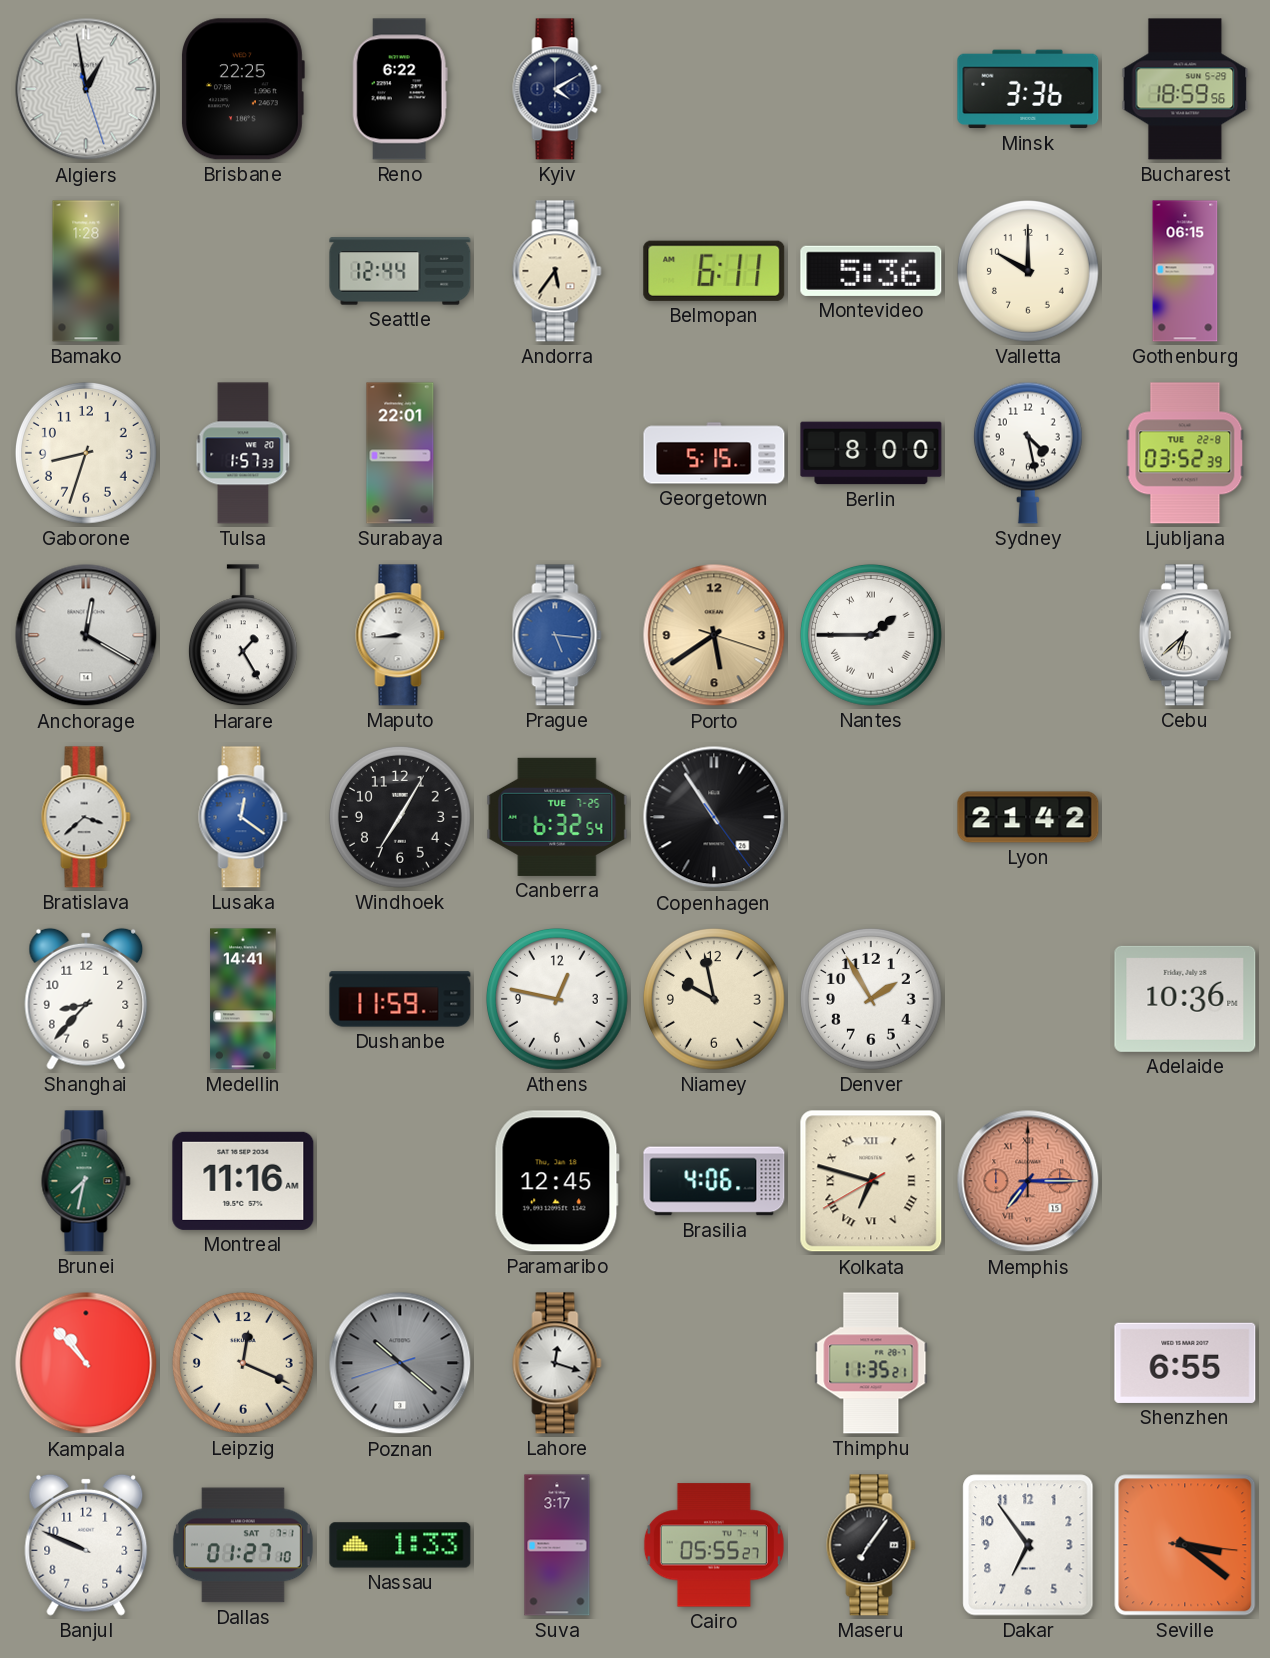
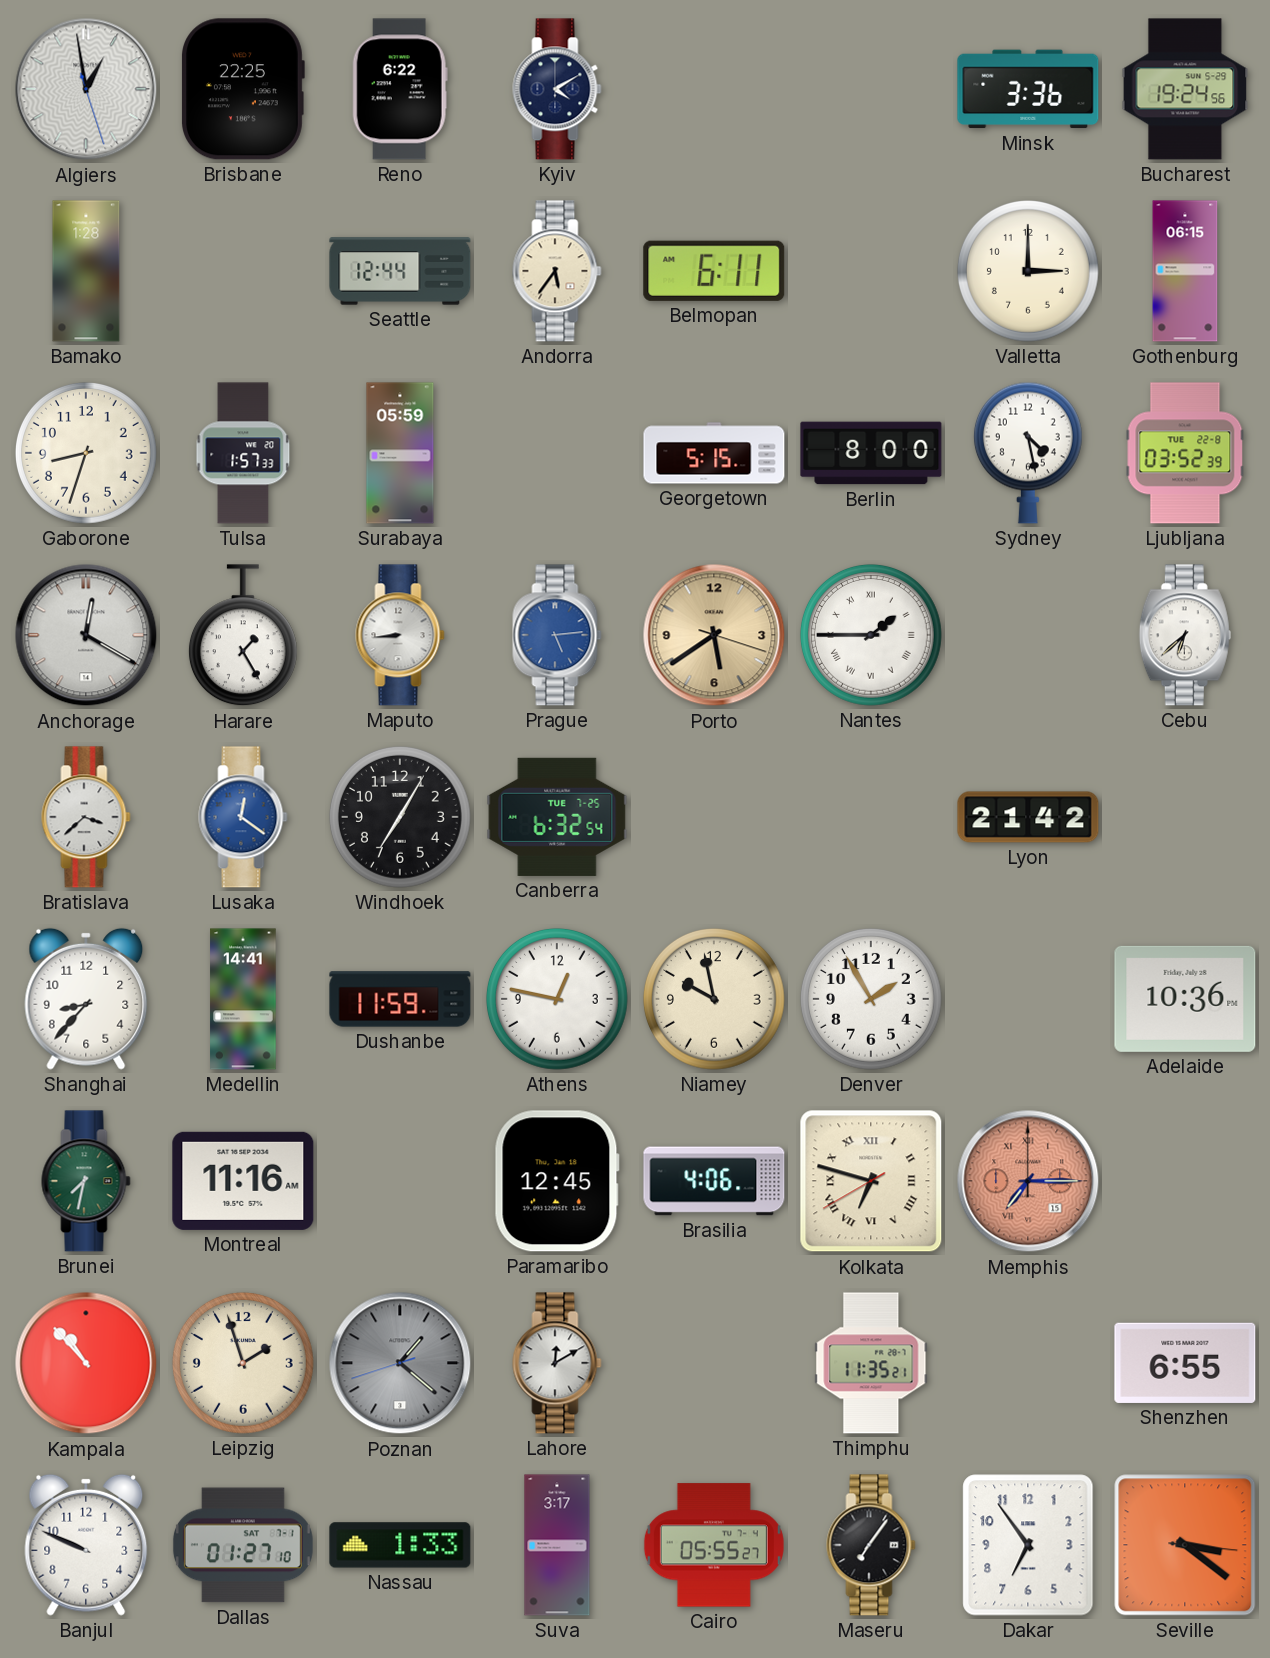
Bucharest: 18:59 -> 19:24
Montevideo: 5:36 -> none
Valletta: 10:00 -> 3:00
Surabaya: 22:01 -> 05:59
Prague: 5:16 -> 5:14
Copenhagen: 10:54 -> none
Leipzig: 12:19 -> 1:57
Poznan: 10:21 -> 1:21
Lahore: 12:18 -> 12:10
